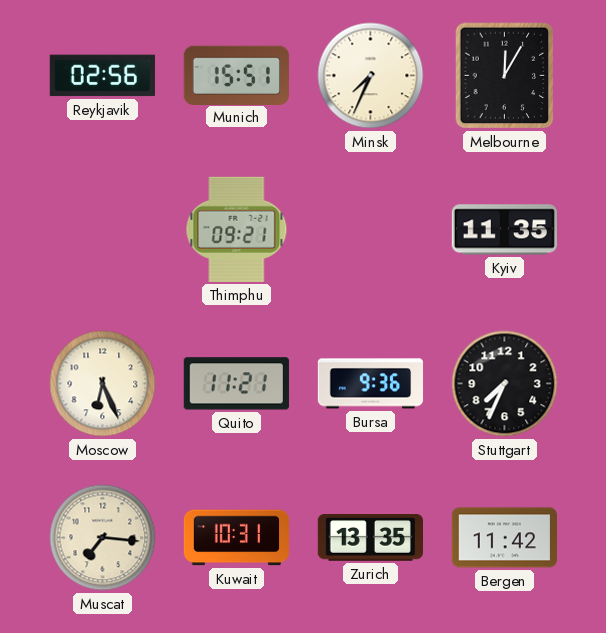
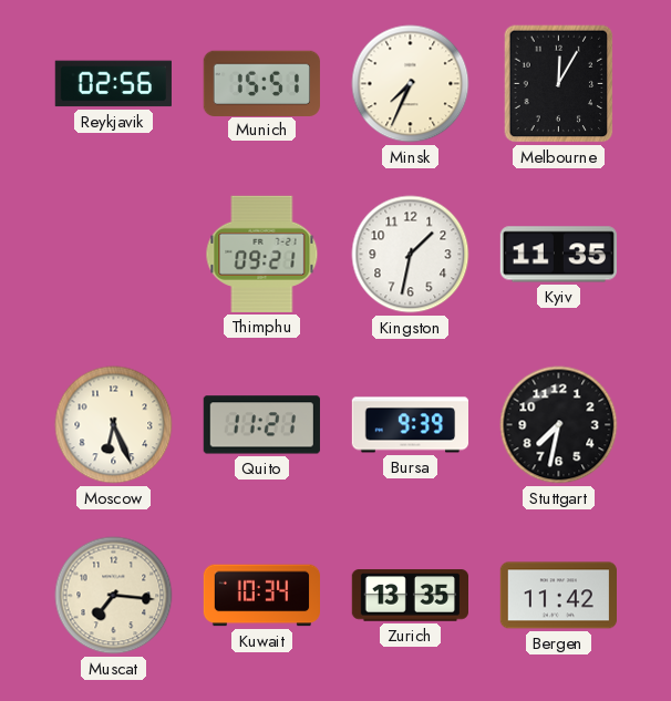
Kingston: none -> 1:32
Bursa: 9:36 -> 9:39
Stuttgart: 7:34 -> 7:32
Kuwait: 10:31 -> 10:34
